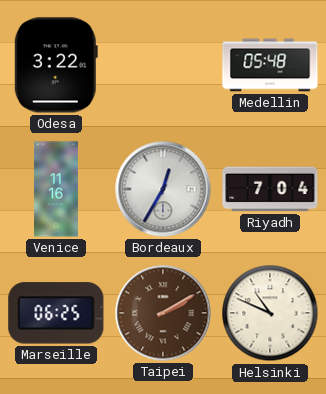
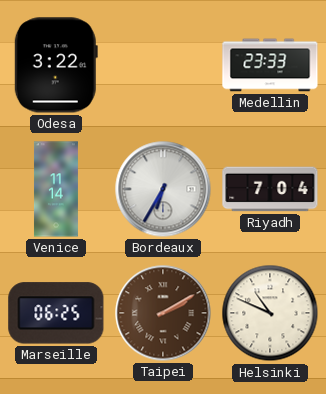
Medellin: 05:48 -> 23:33
Venice: 11:16 -> 11:14
Bordeaux: 12:35 -> 6:35
